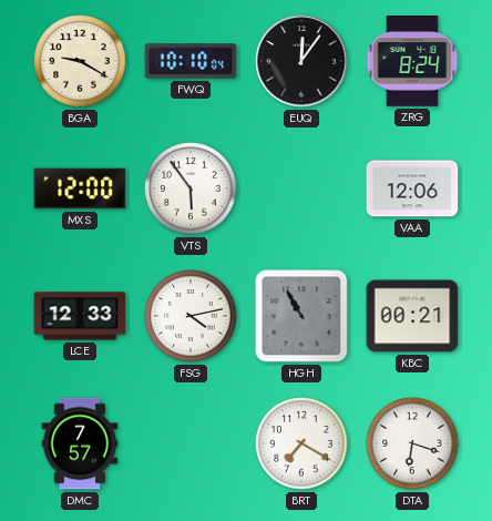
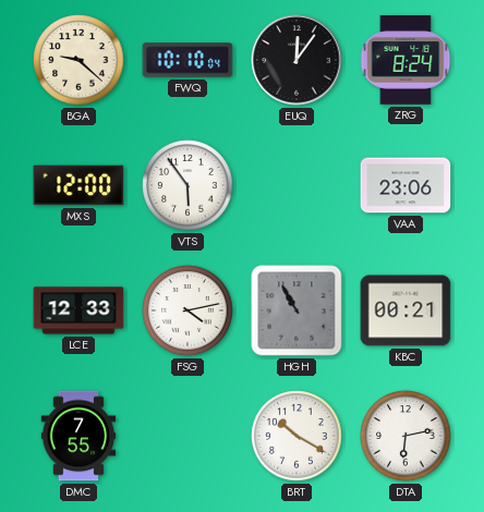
BGA: 9:20 -> 9:22
VAA: 12:06 -> 23:06
DMC: 7:57 -> 7:55
BRT: 7:20 -> 10:20
DTA: 6:18 -> 6:13
